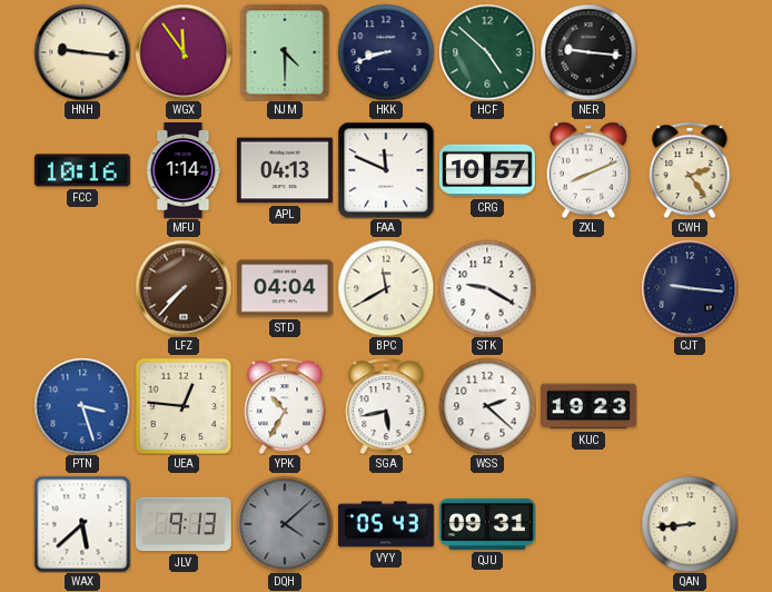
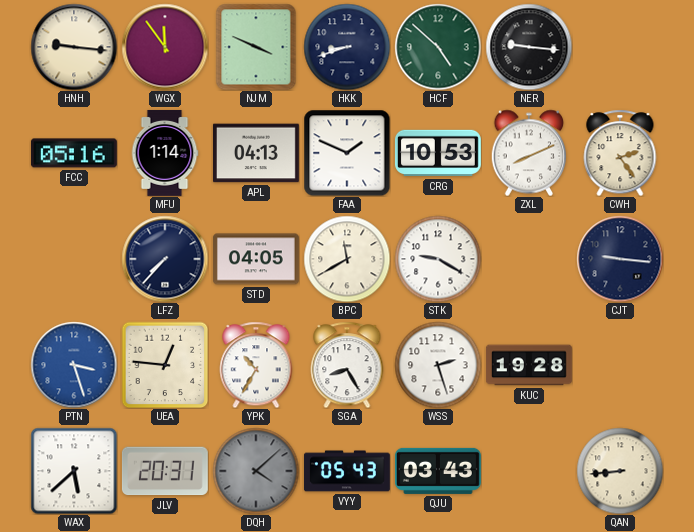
NJM: 4:30 -> 3:49
FCC: 10:16 -> 05:16
FAA: 11:49 -> 1:49
CRG: 10:57 -> 10:53
LFZ dial: brown -> navy
STD: 04:04 -> 04:05
SGA: 5:43 -> 8:25
WSS: 2:22 -> 2:27
KUC: 19:23 -> 19:28
JLV: 9:13 -> 20:31
QJU: 09:31 -> 03:43
